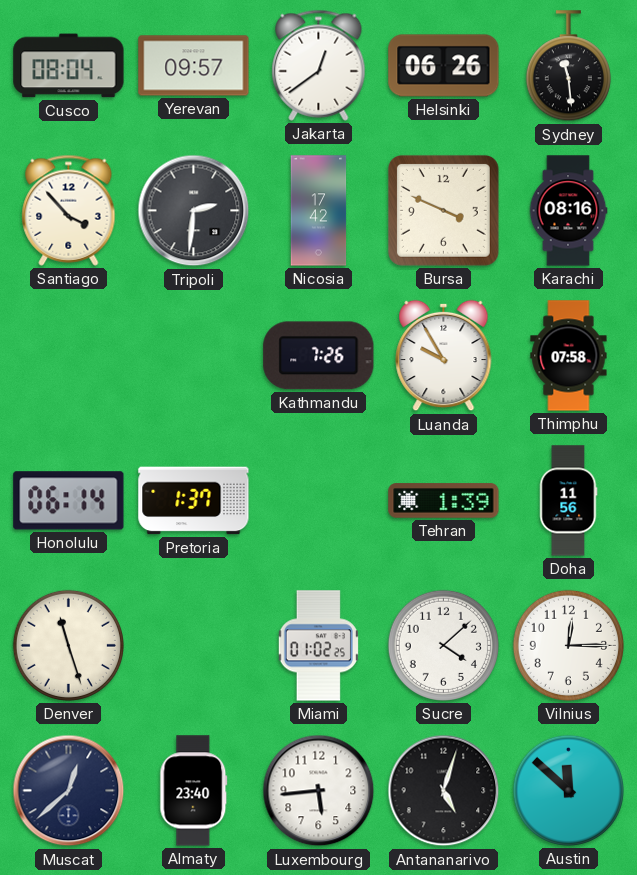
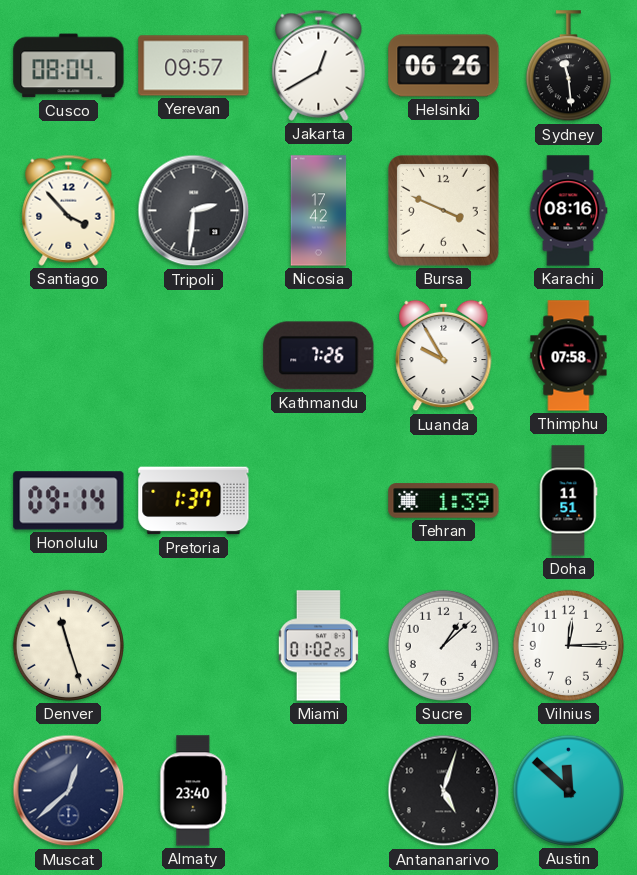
Jakarta: 12:39 -> 12:40
Honolulu: 06:14 -> 09:14
Doha: 11:56 -> 11:51
Sucre: 4:08 -> 1:08
Luxembourg: 5:44 -> none
